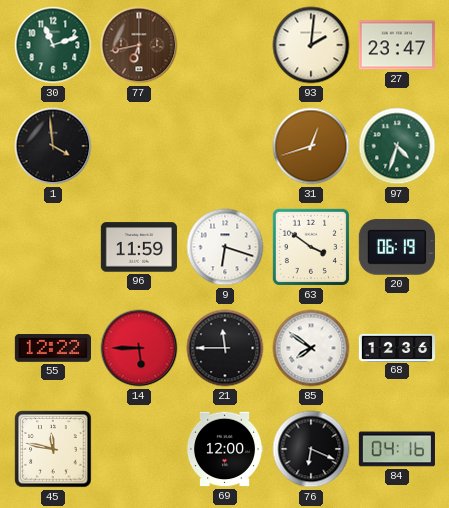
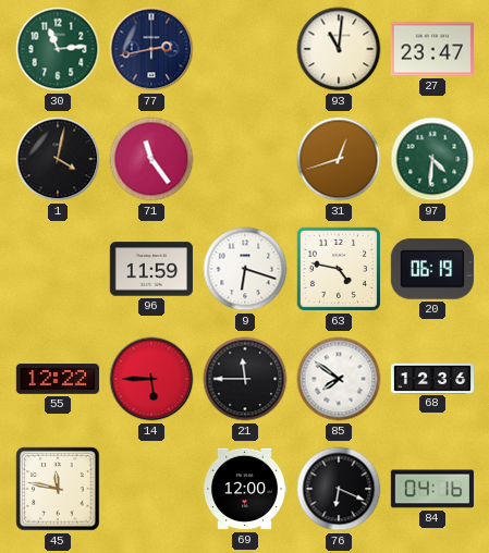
30: 11:12 -> 11:14
77: 6:43 -> 2:43
77 dial: brown -> navy
93: 2:01 -> 11:01
1: 3:59 -> 4:02
71: none -> 11:24
97: 4:33 -> 4:31
63: 3:51 -> 4:47
